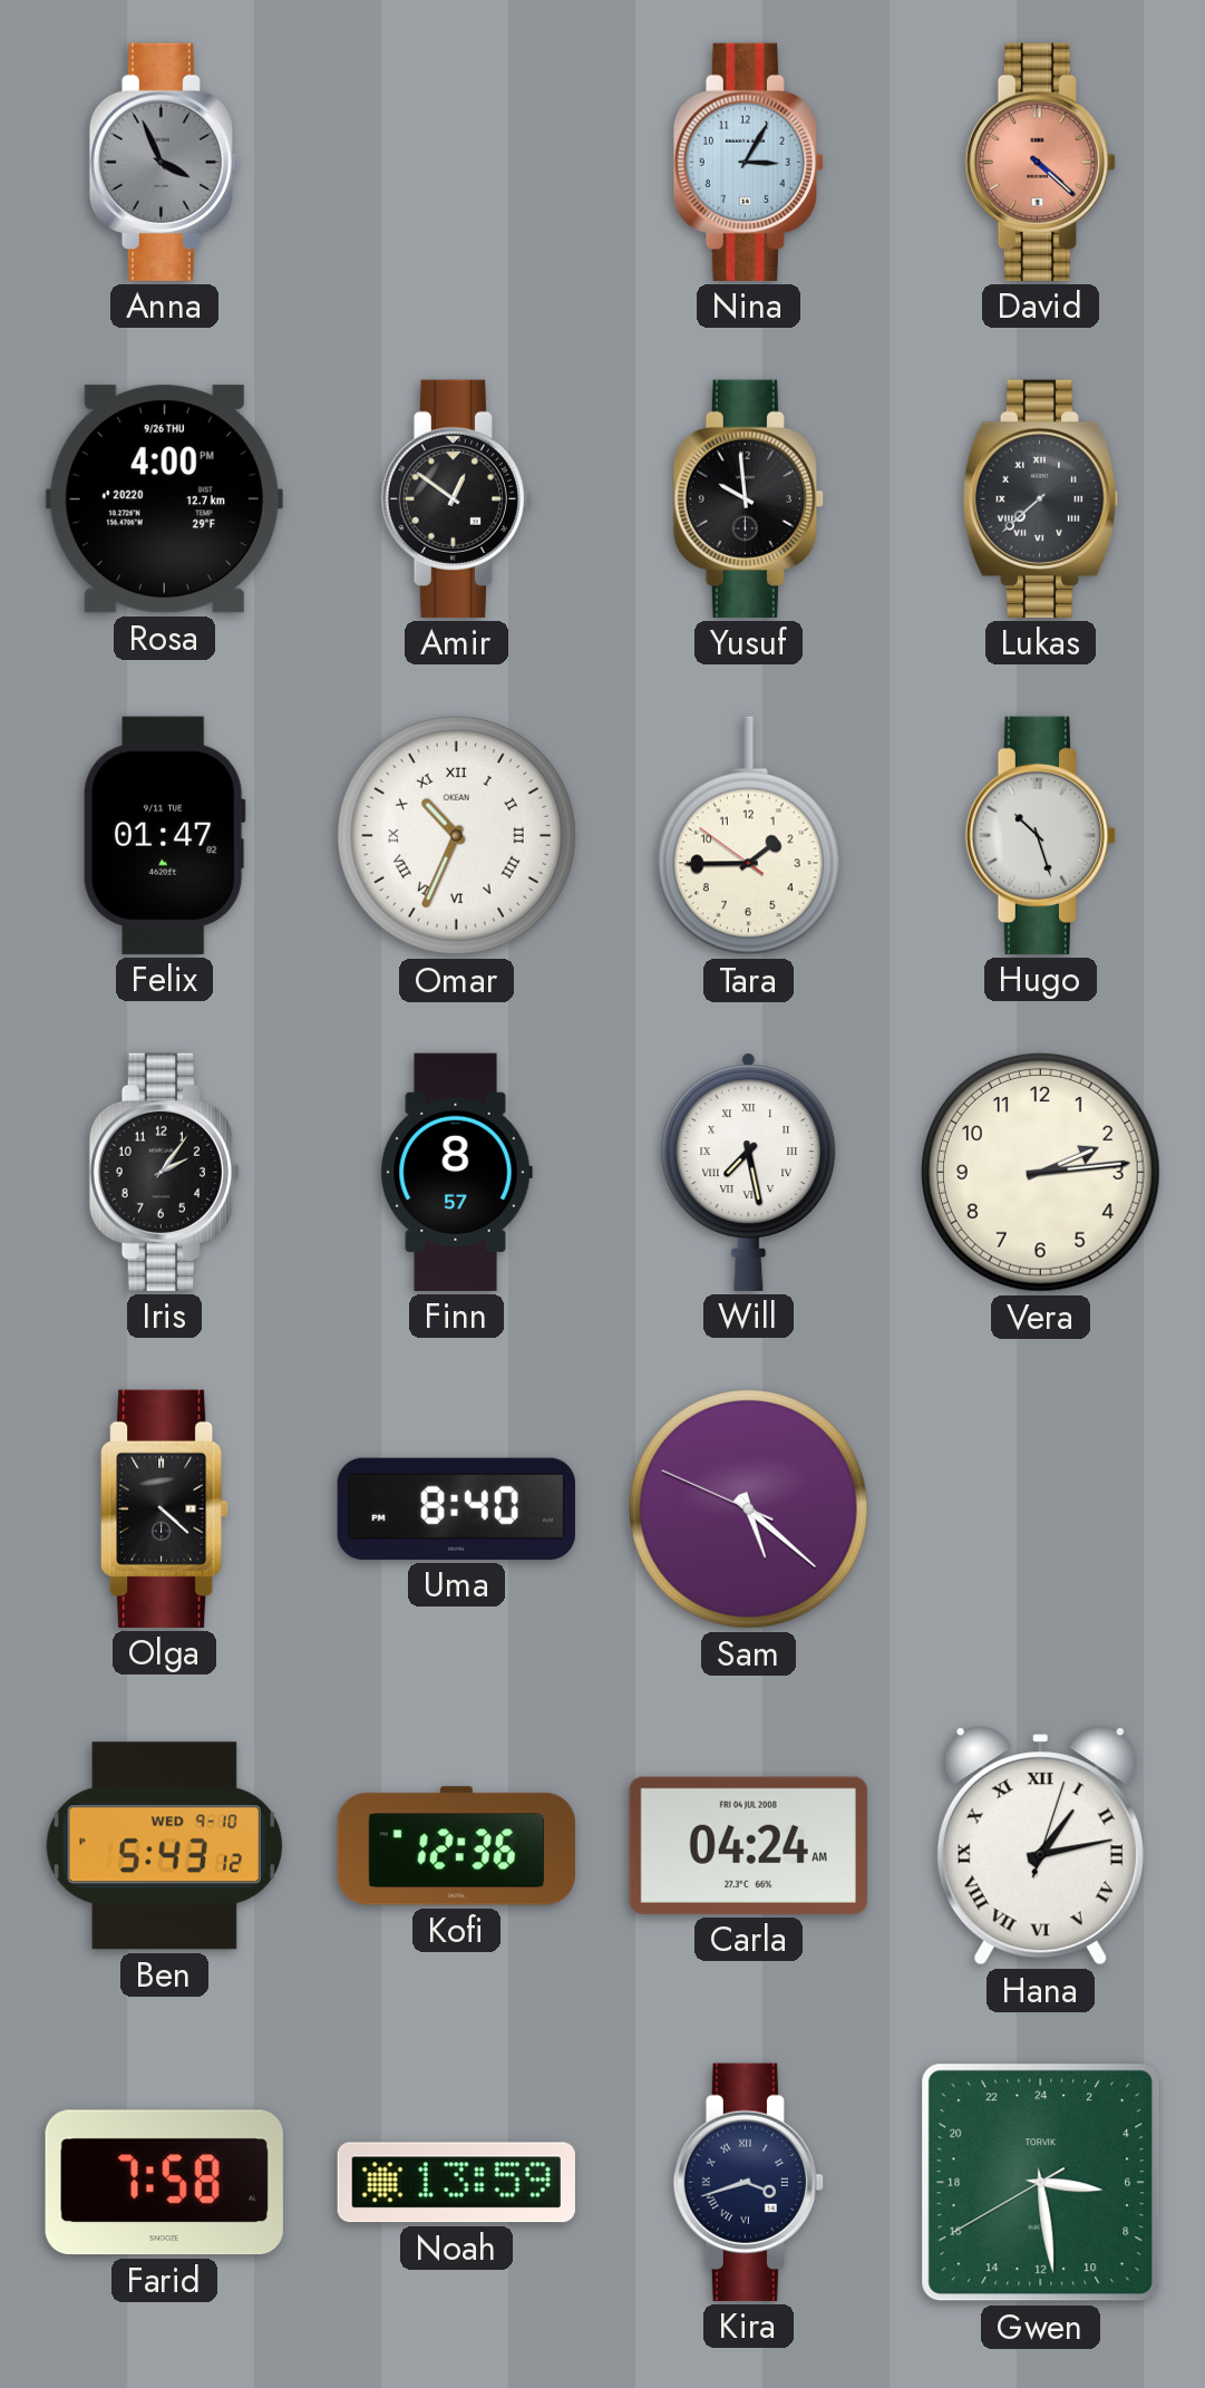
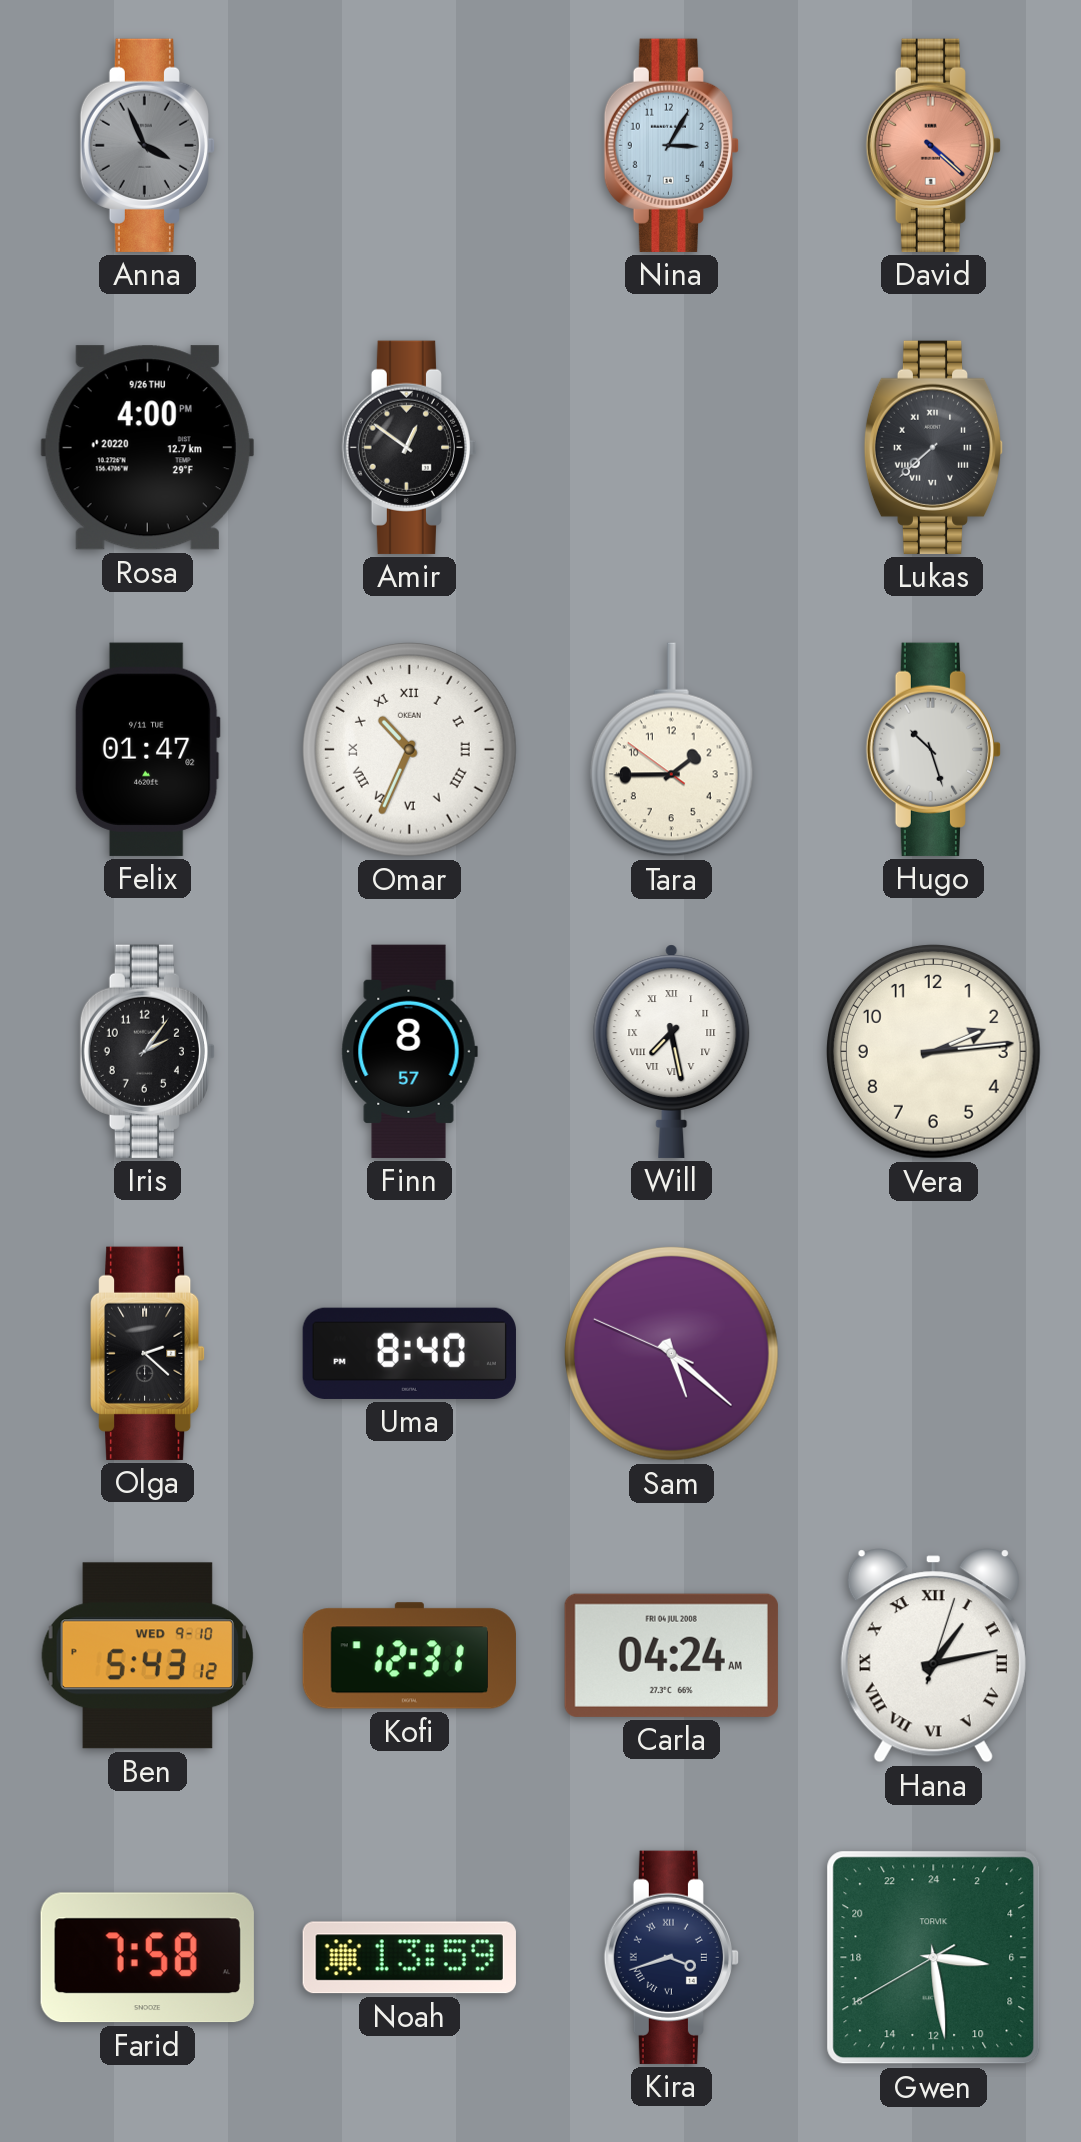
Yusuf: 9:59 -> none
Olga: 4:22 -> 2:22
Kofi: 12:36 -> 12:31
